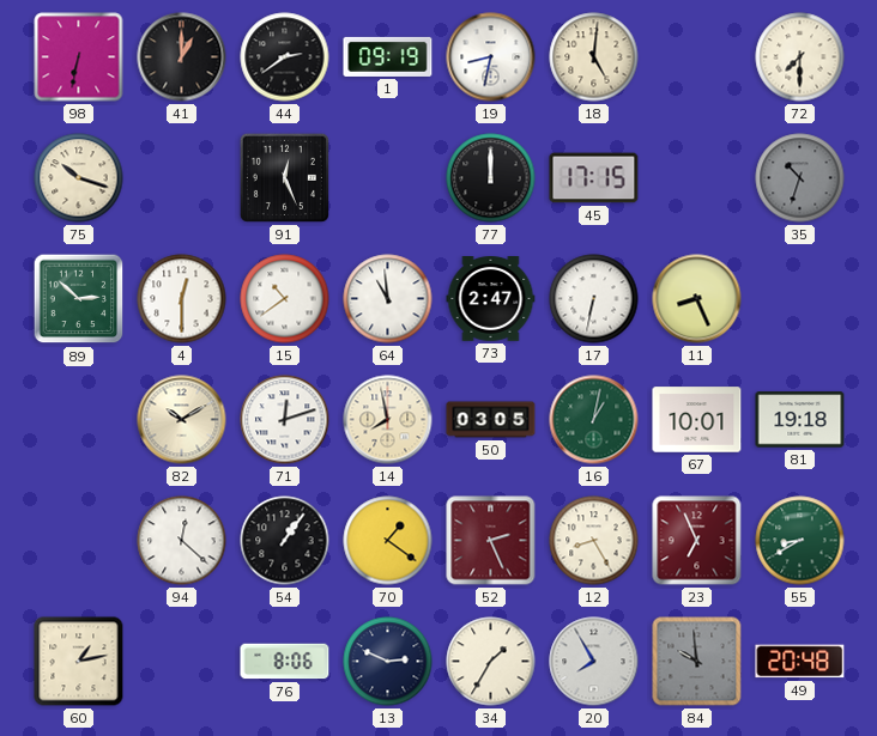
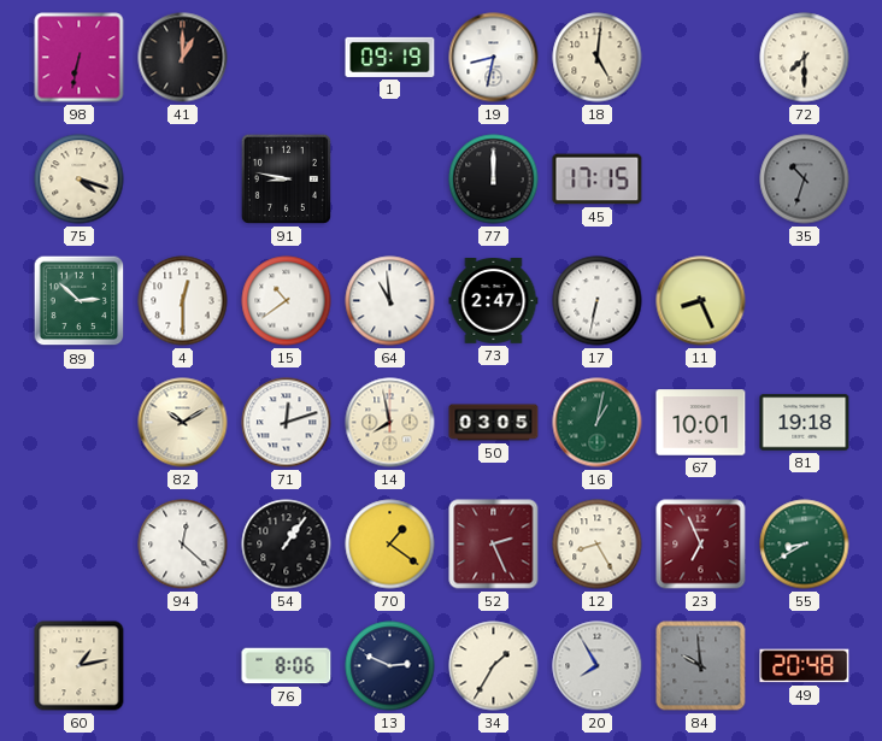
44: 2:39 -> none
75: 10:18 -> 4:18
91: 12:26 -> 8:47
